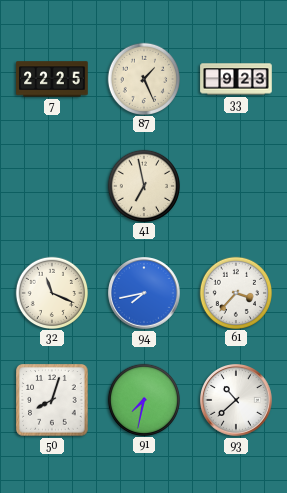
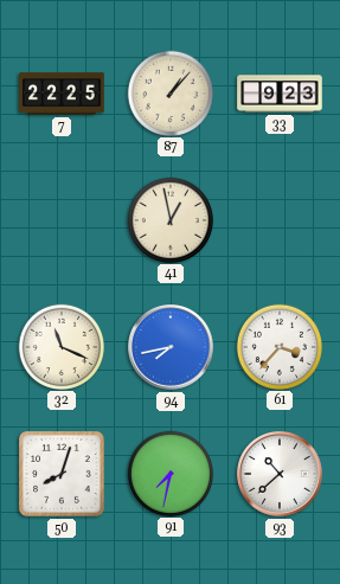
87: 1:26 -> 1:07
41: 6:58 -> 12:58
